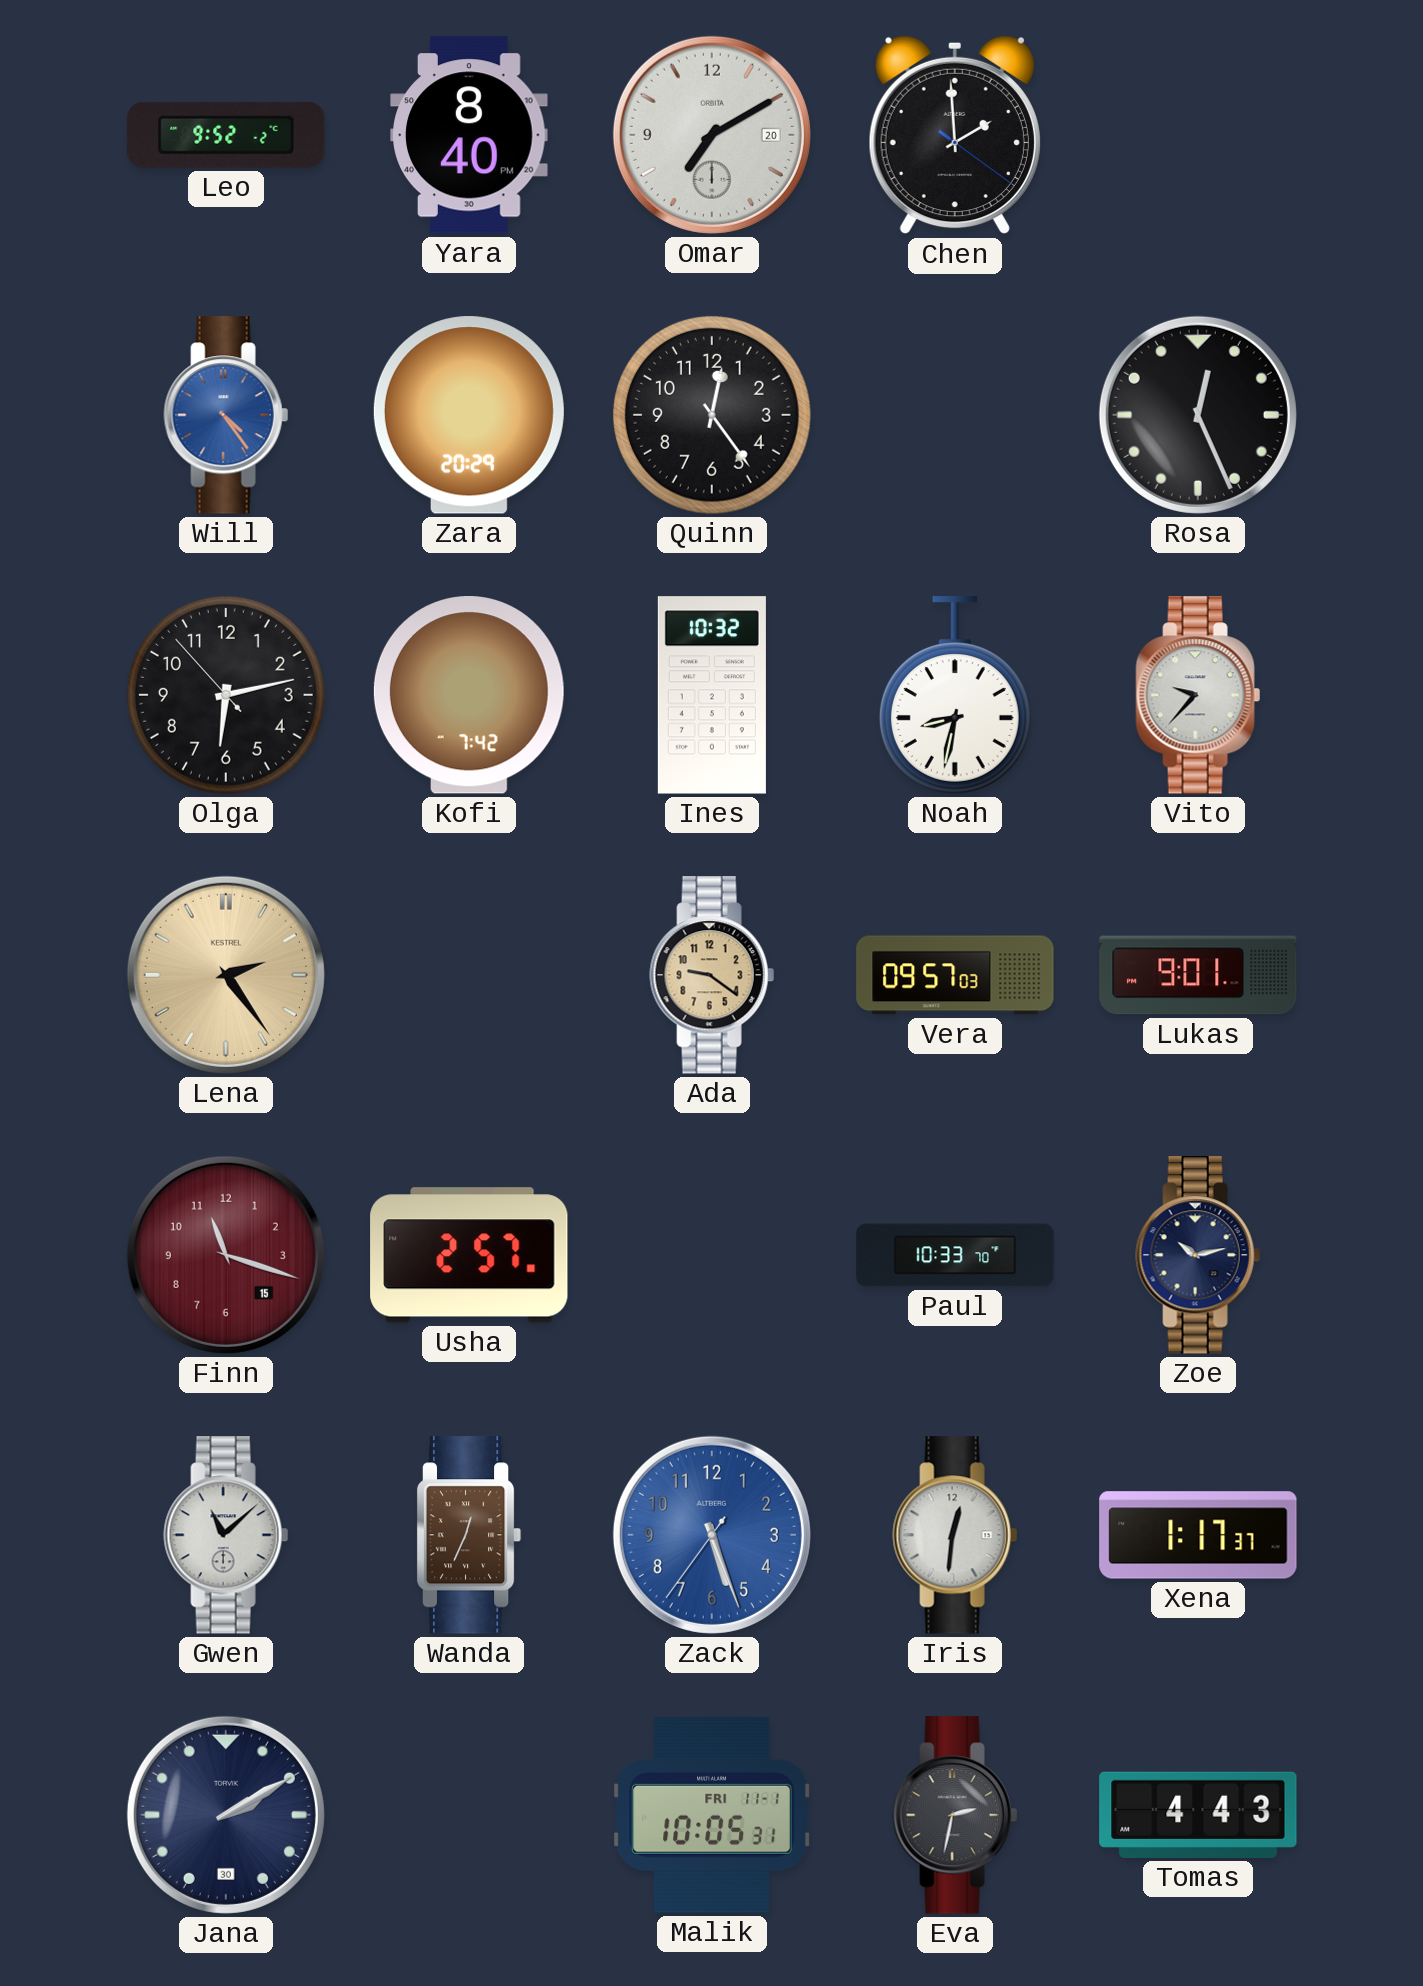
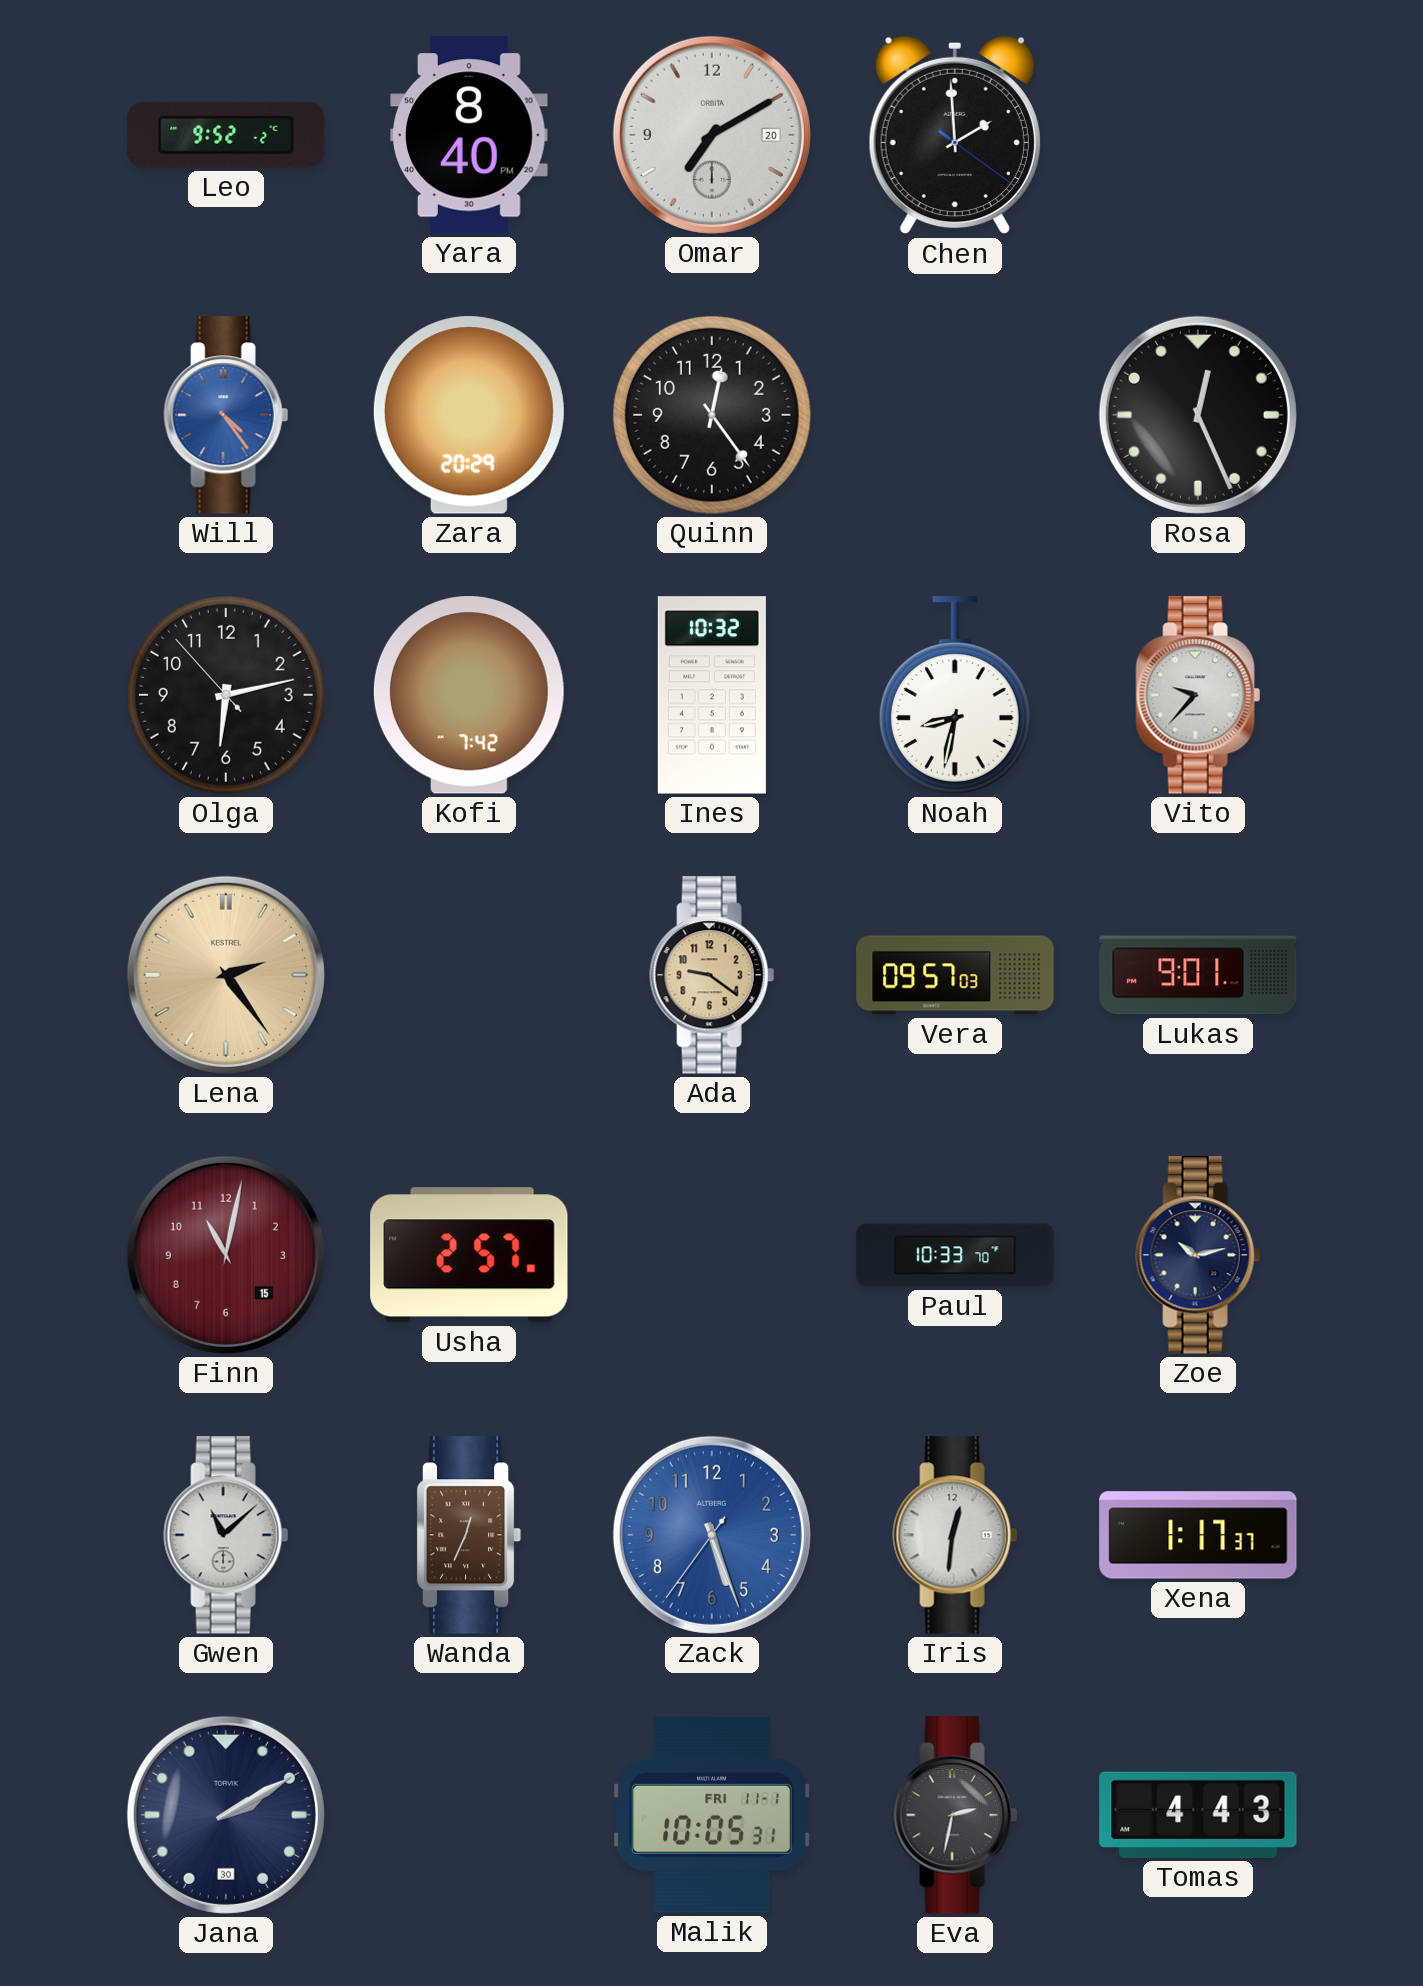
Finn: 11:18 -> 11:02
